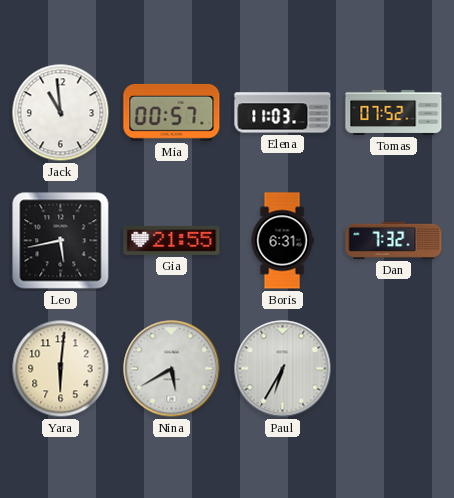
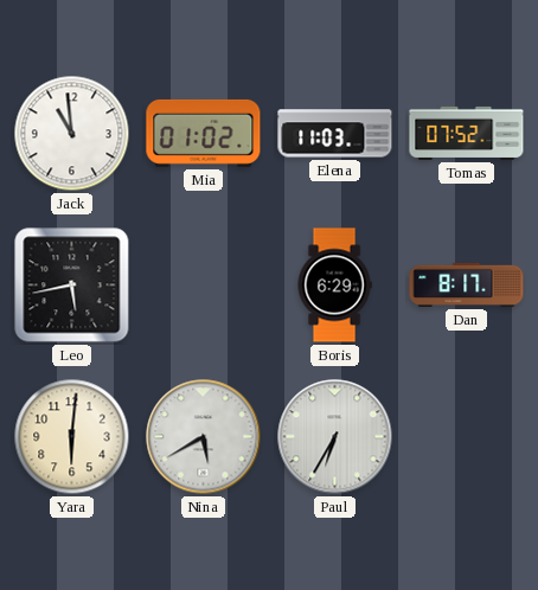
Mia: 00:57 -> 01:02
Gia: 21:55 -> none
Boris: 6:31 -> 6:29
Dan: 7:32 -> 8:17
